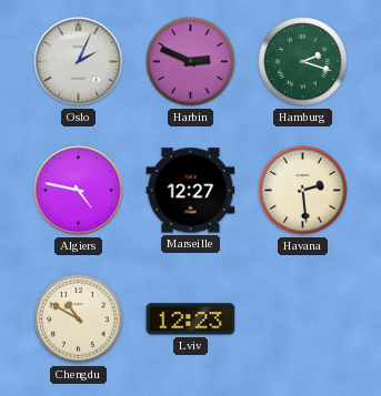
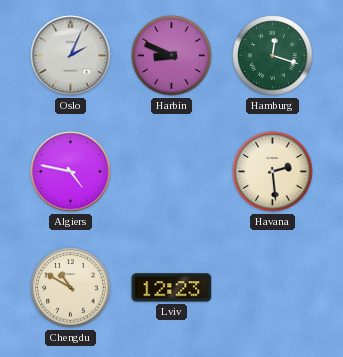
Harbin: 2:49 -> 8:49
Hamburg: 2:18 -> 12:18
Marseille: 12:27 -> none
